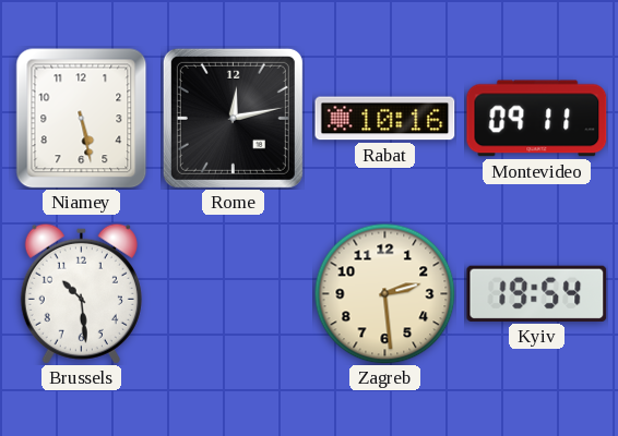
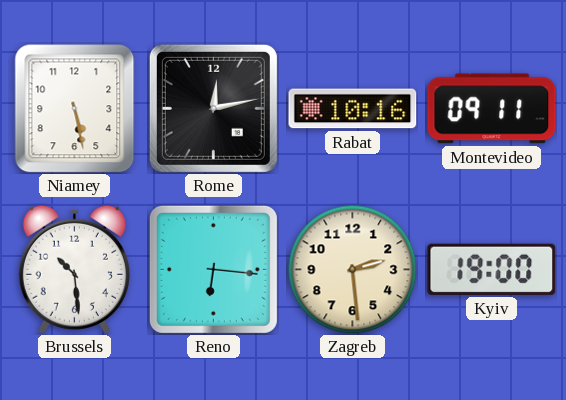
Reno: none -> 6:16
Kyiv: 19:54 -> 19:00
